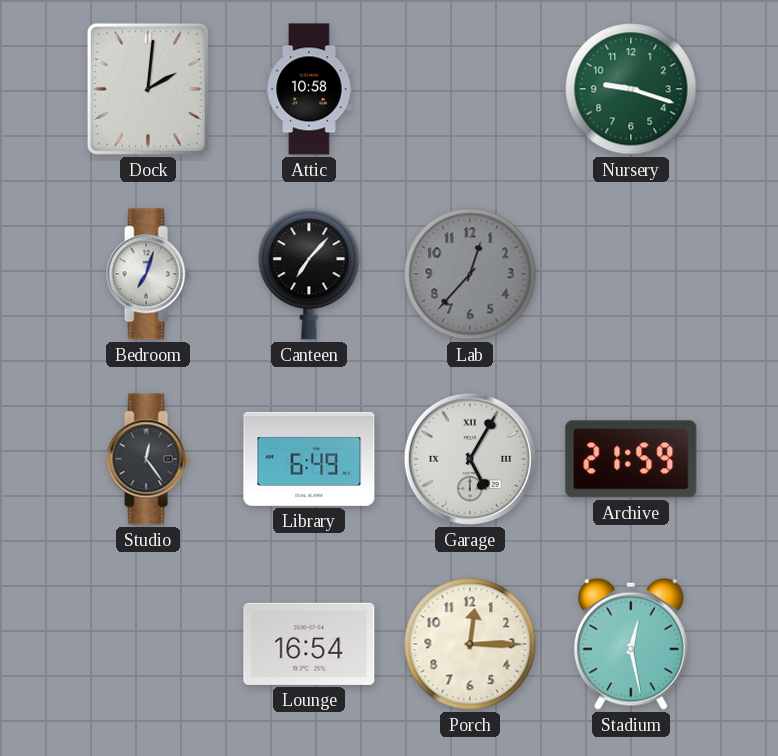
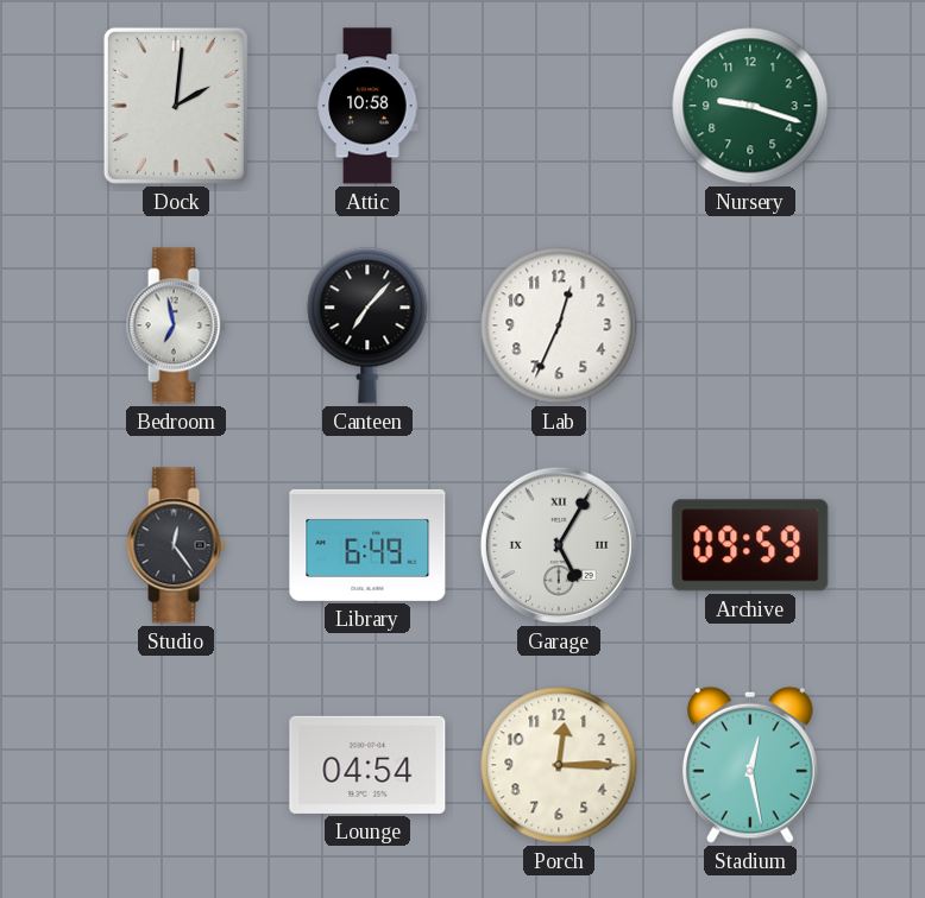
Bedroom: 7:03 -> 6:58
Lab: 12:37 -> 12:34
Lab dial: grey -> white
Archive: 21:59 -> 09:59
Lounge: 16:54 -> 04:54
